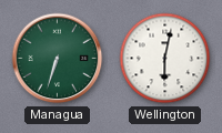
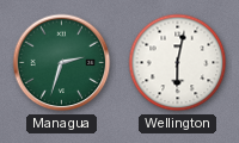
Managua: 6:33 -> 2:33
